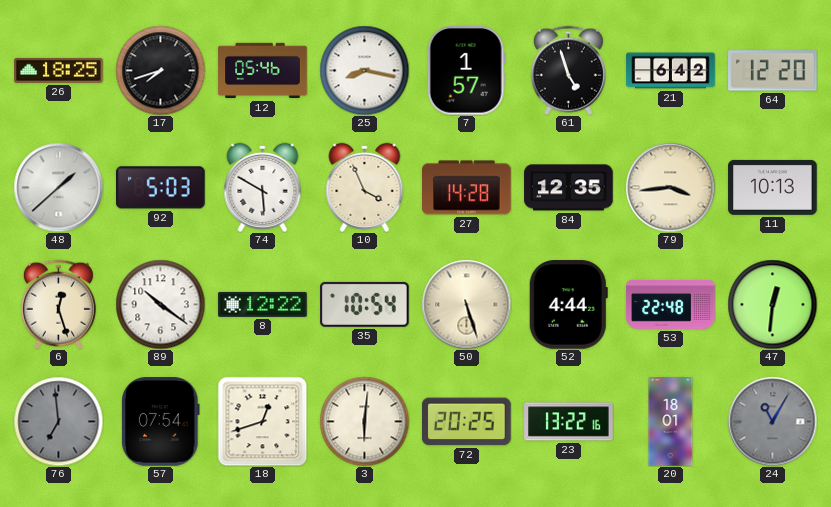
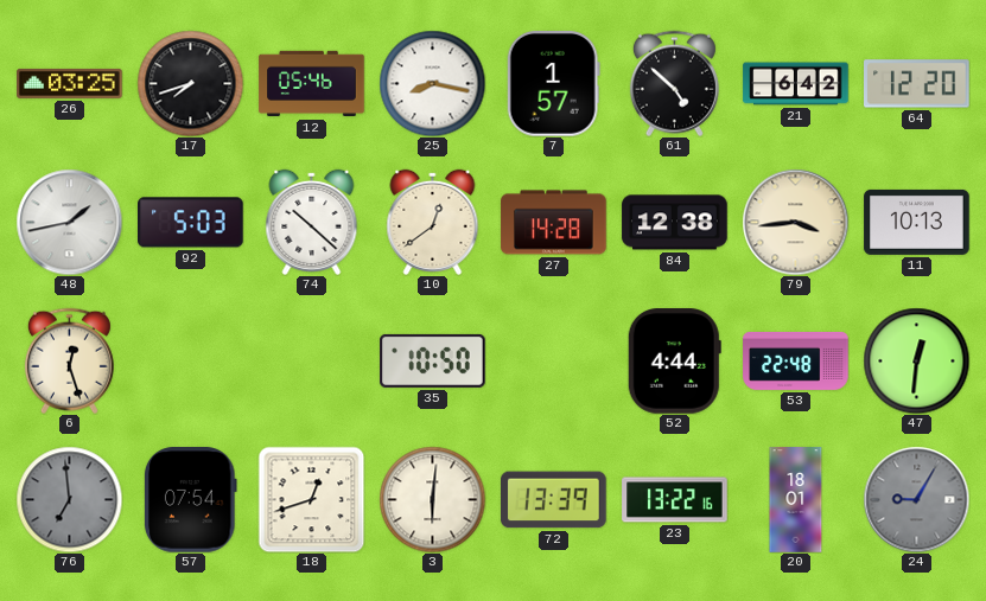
26: 18:25 -> 03:25
61: 4:57 -> 4:52
48: 1:38 -> 1:43
74: 5:50 -> 10:22
10: 3:56 -> 12:39
84: 12:35 -> 12:38
89: 10:21 -> none
8: 12:22 -> none
35: 10:54 -> 10:50
50: 5:27 -> none
72: 20:25 -> 13:39
24: 11:05 -> 9:05
